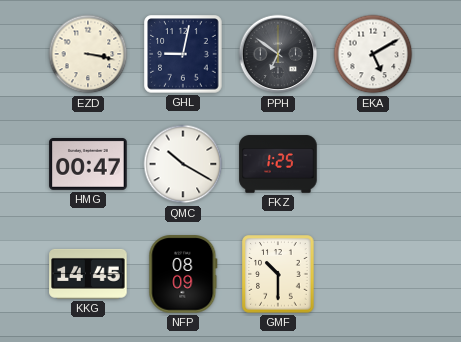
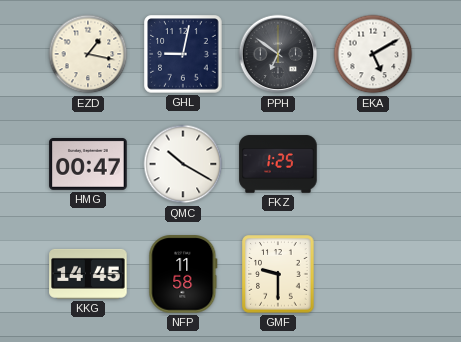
EZD: 3:17 -> 1:17
NFP: 08:09 -> 11:58
GMF: 10:30 -> 9:30
